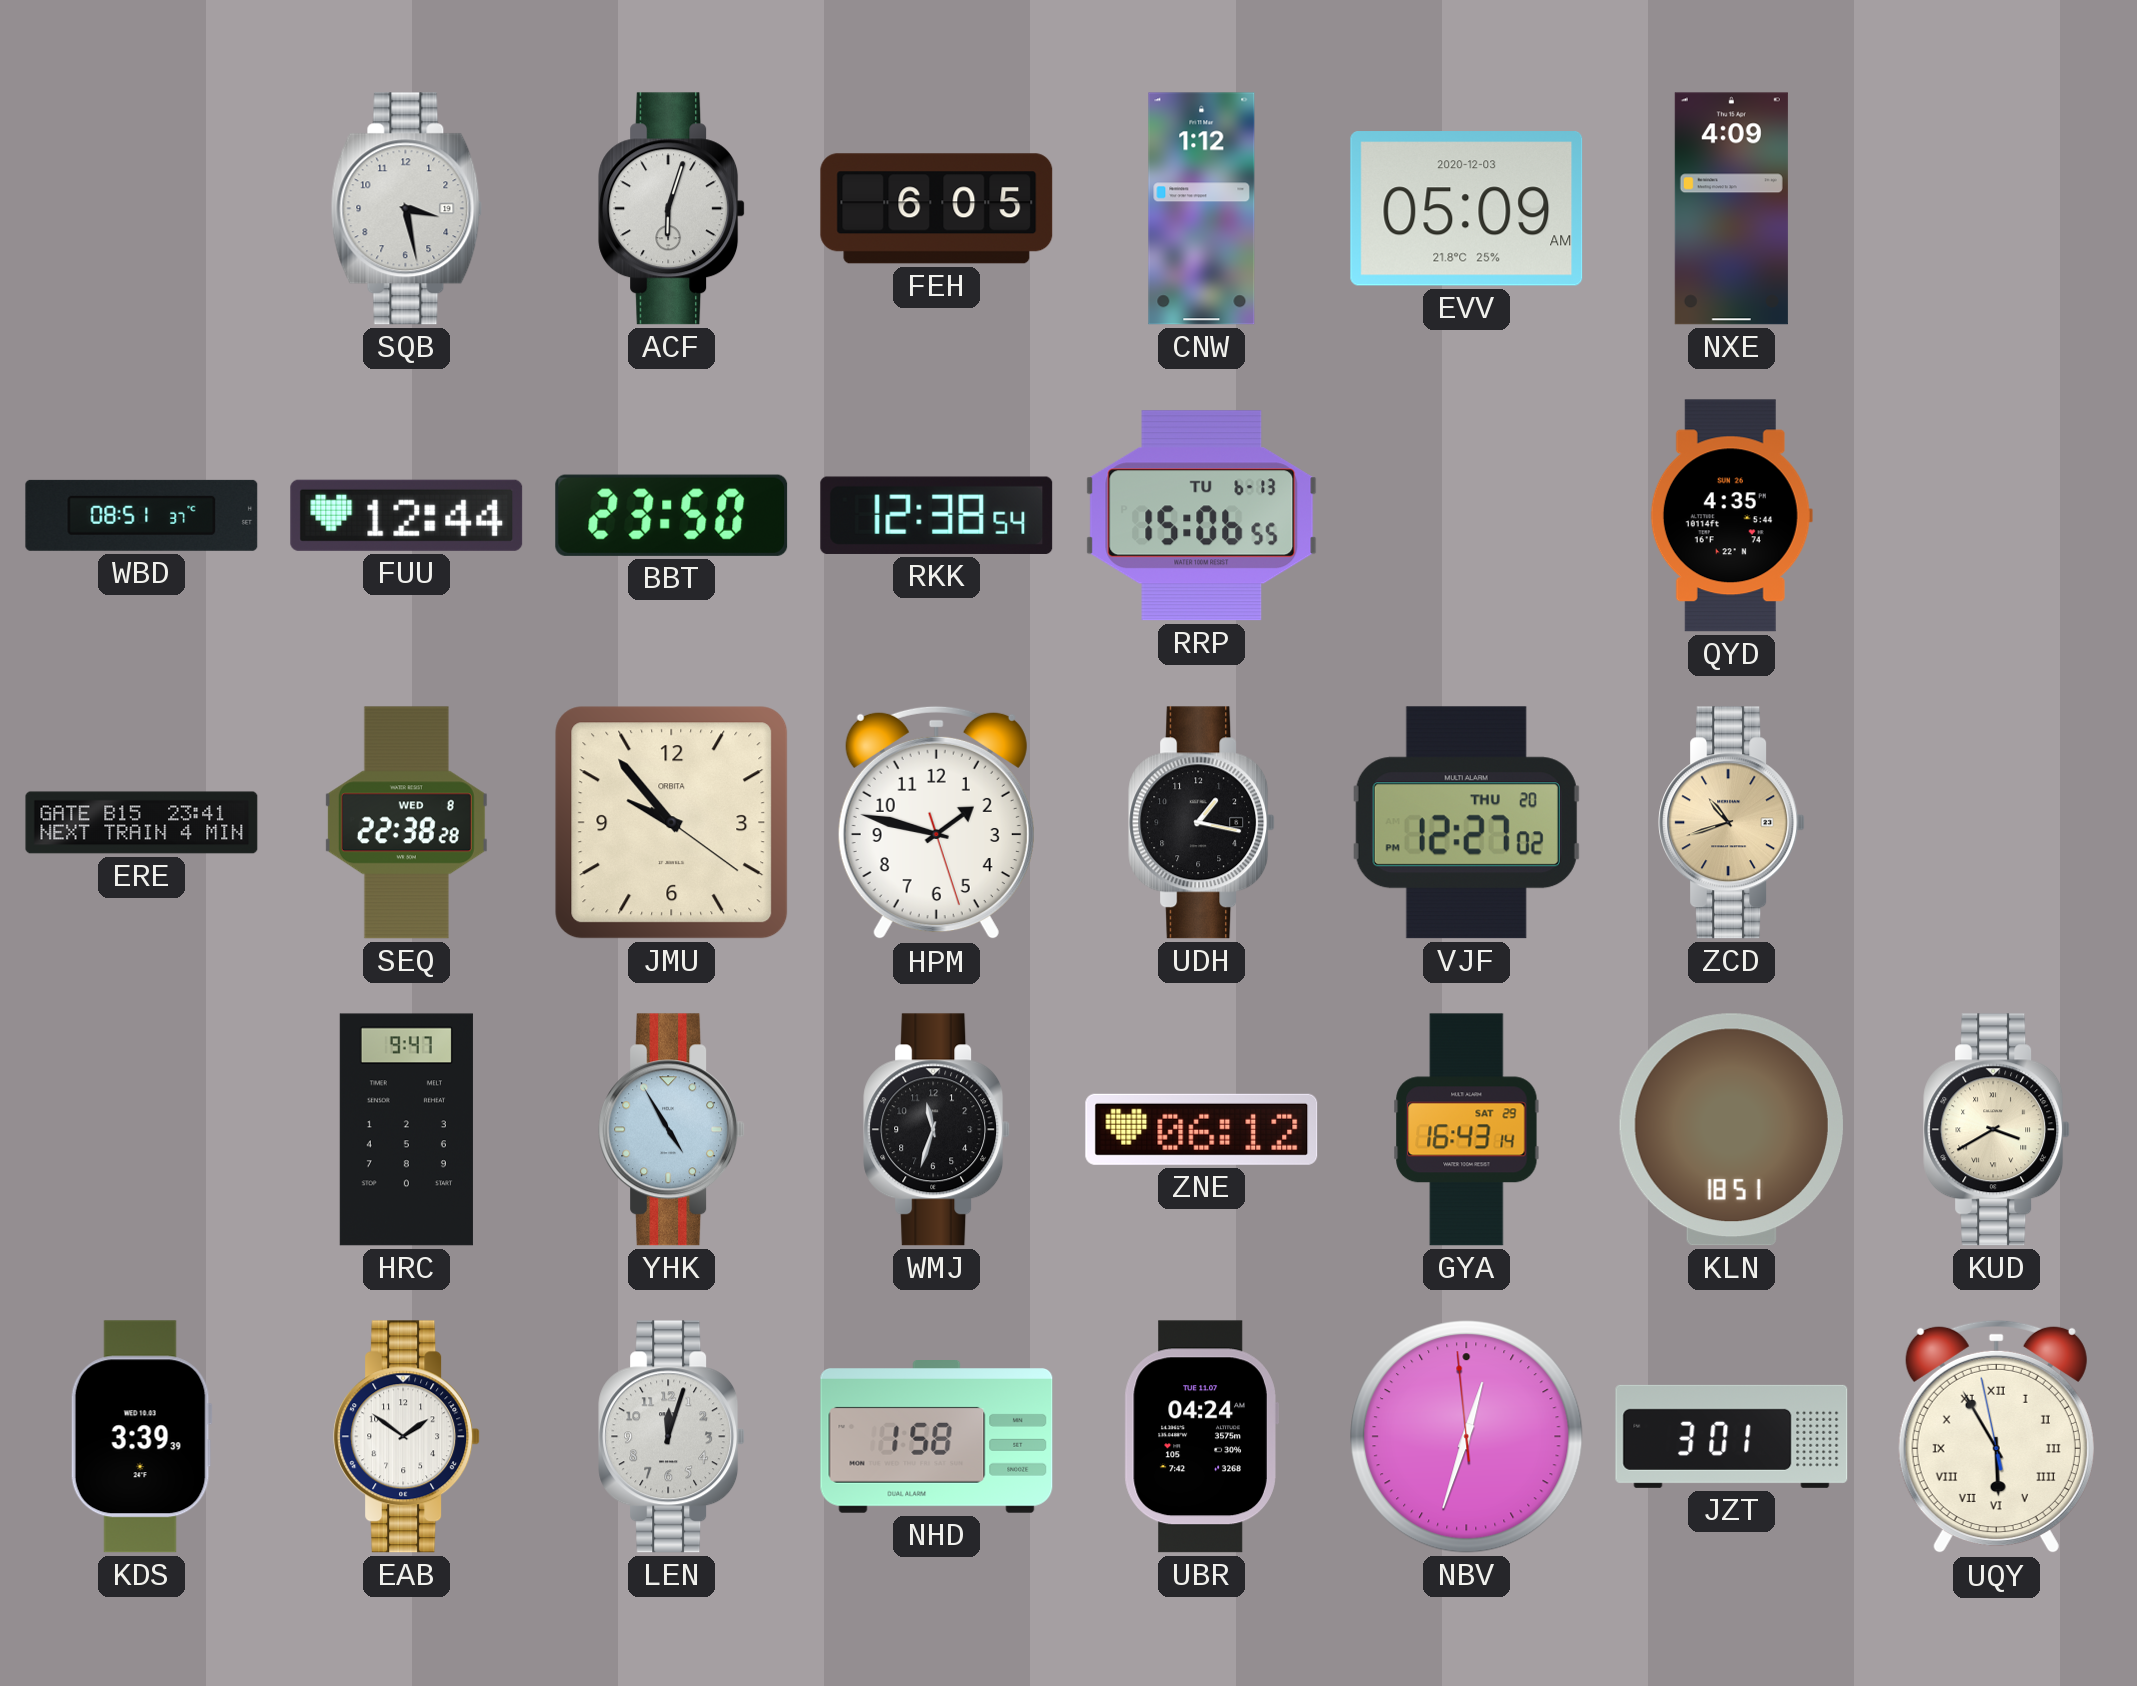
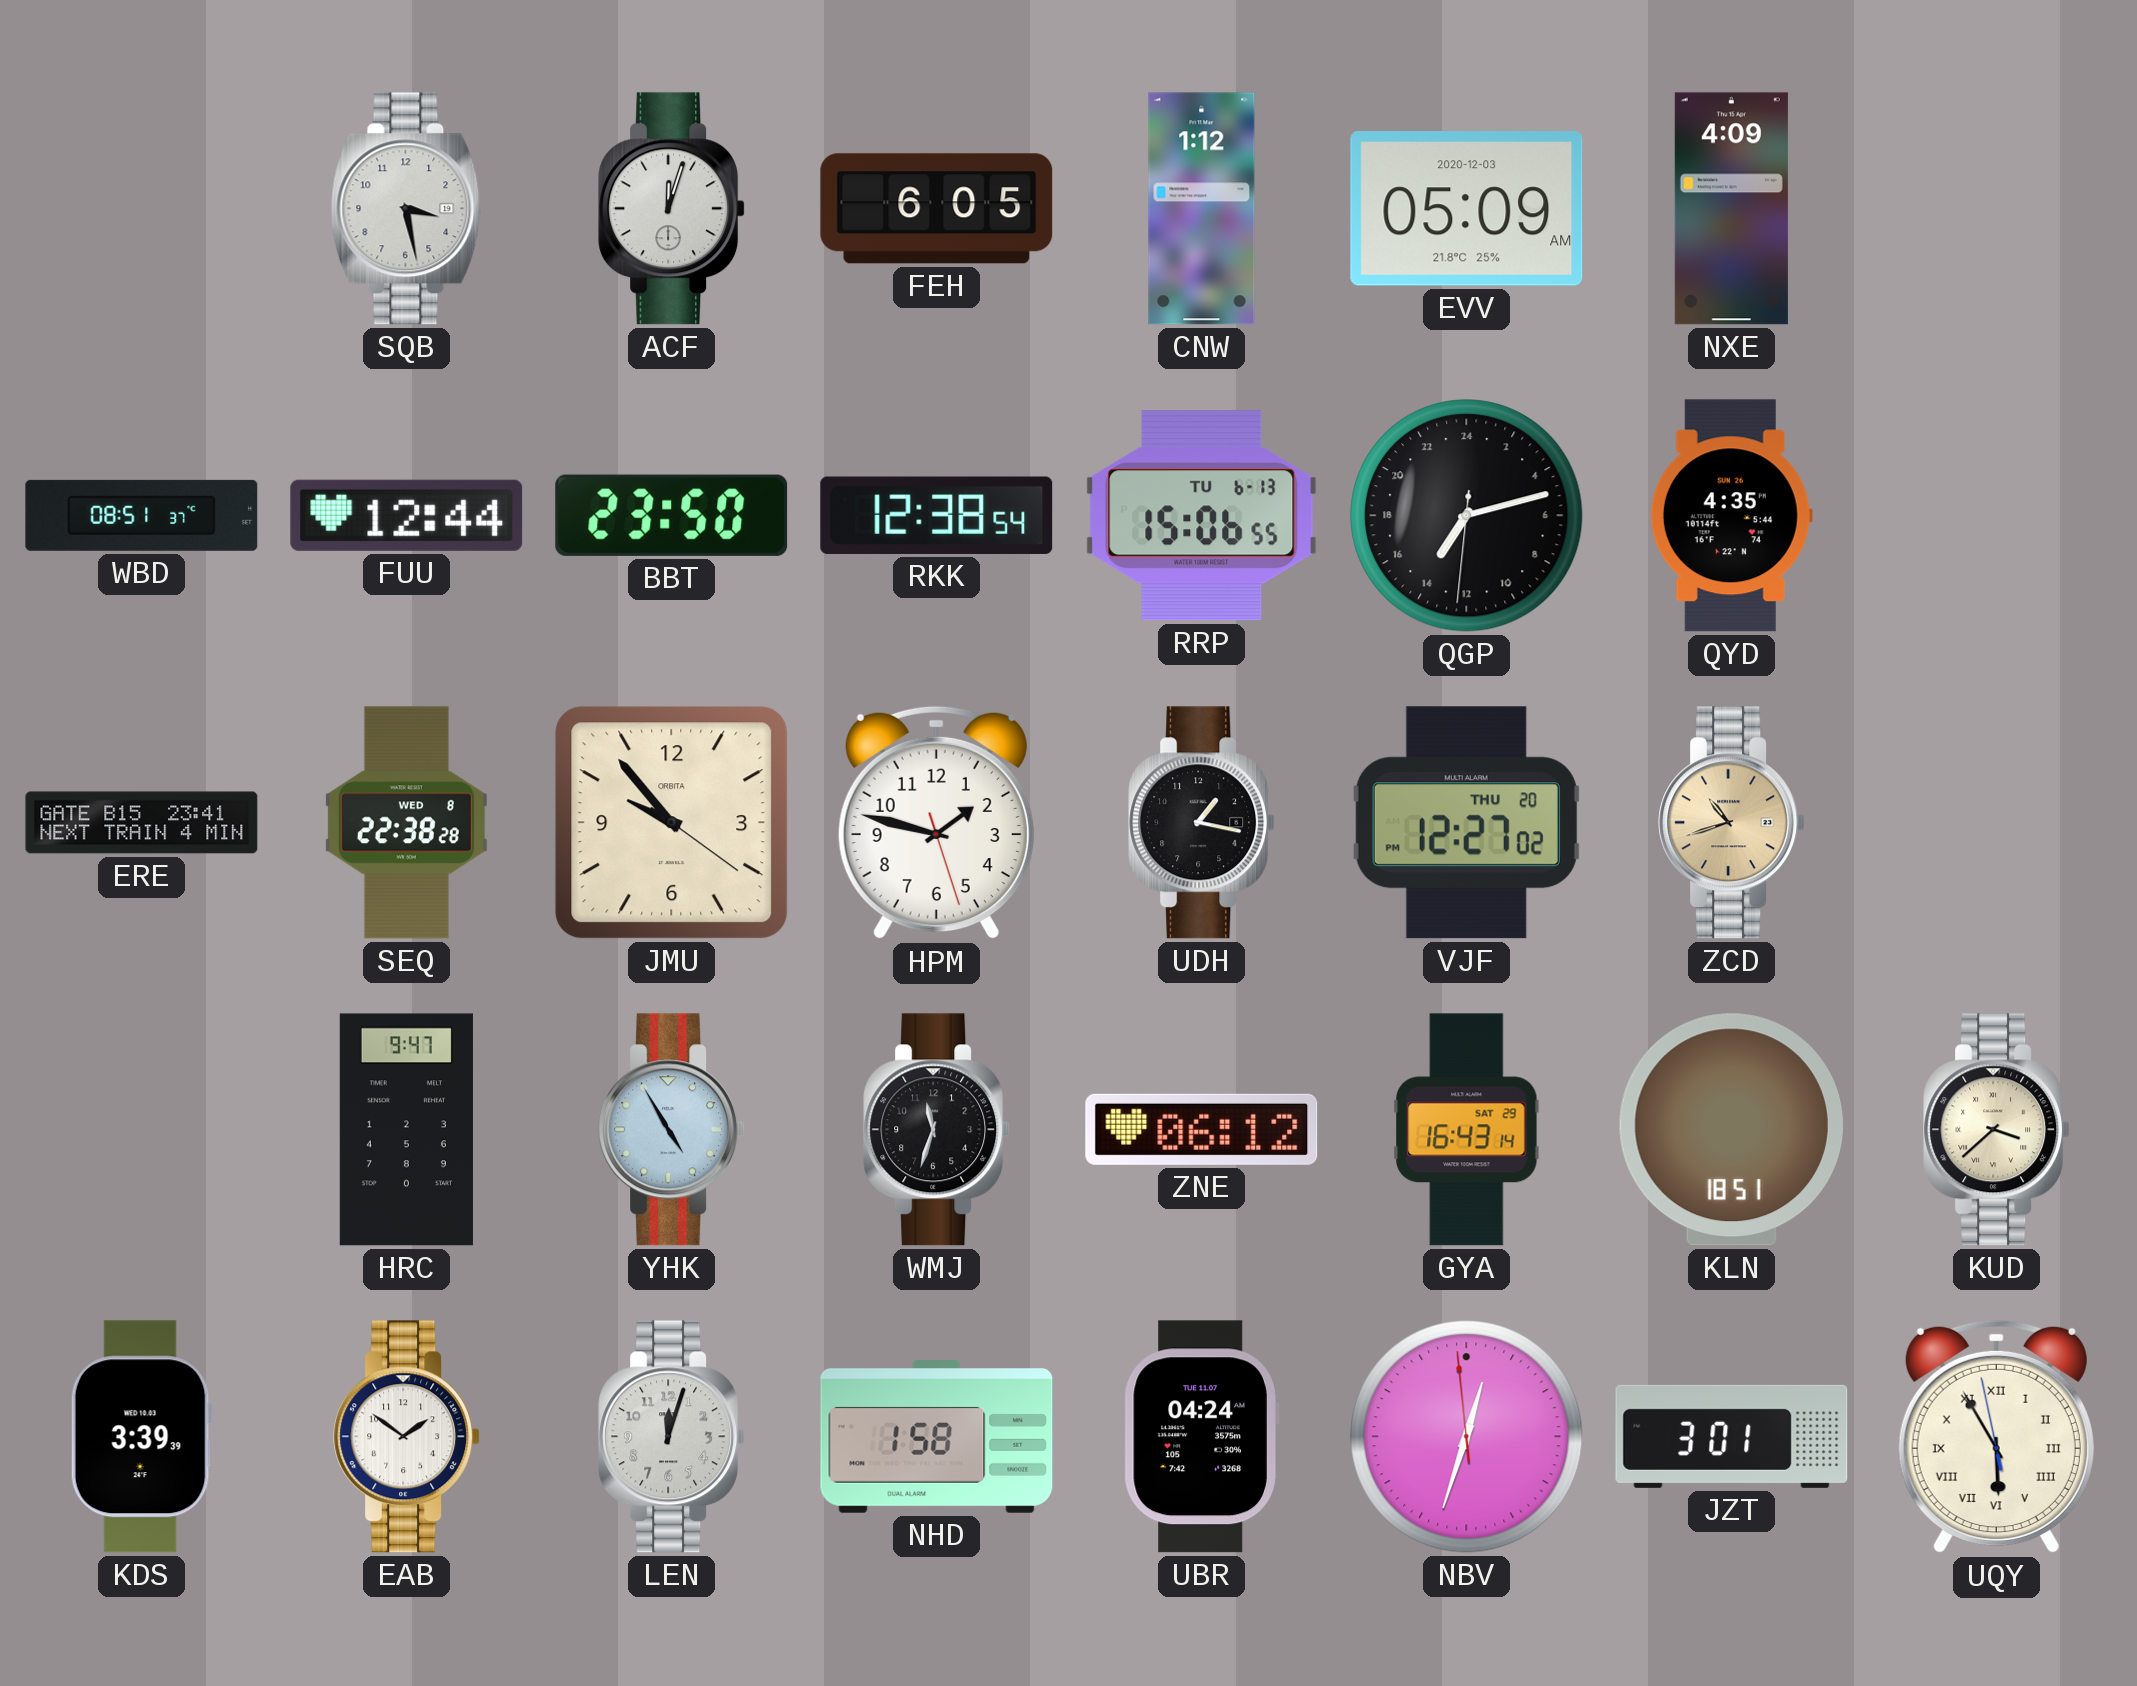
ACF: 6:03 -> 12:03
QGP: none -> 14:12
KUD: 3:40 -> 3:38
